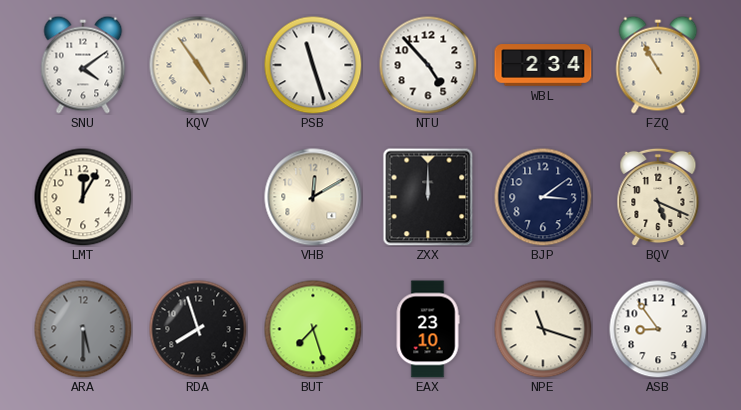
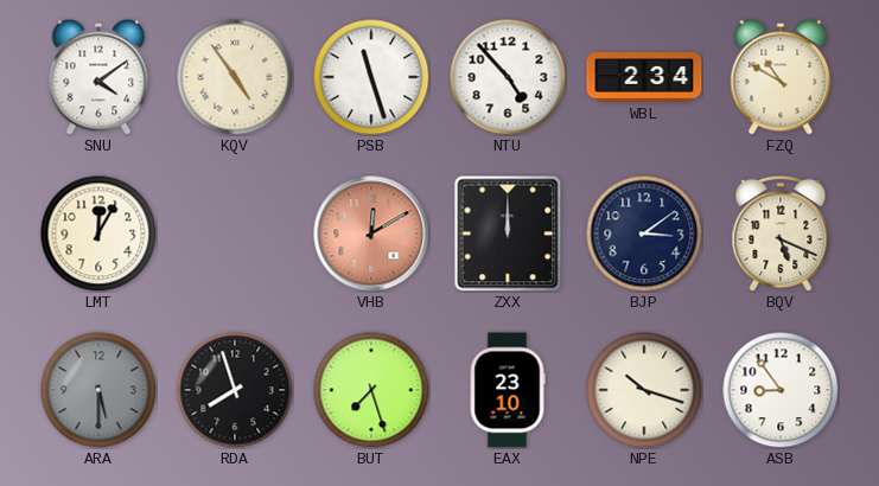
FZQ: 10:55 -> 10:50
VHB dial: cream -> salmon
NPE: 11:18 -> 10:18
